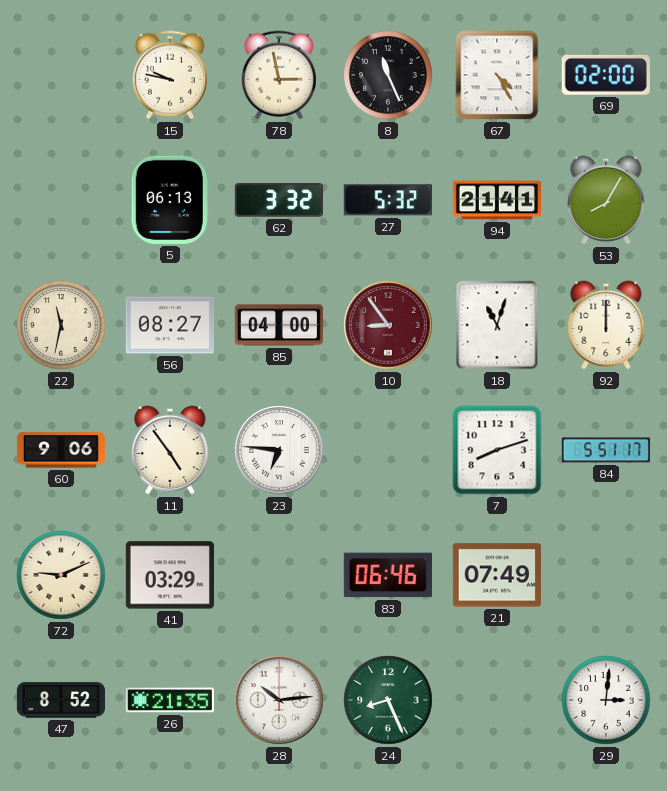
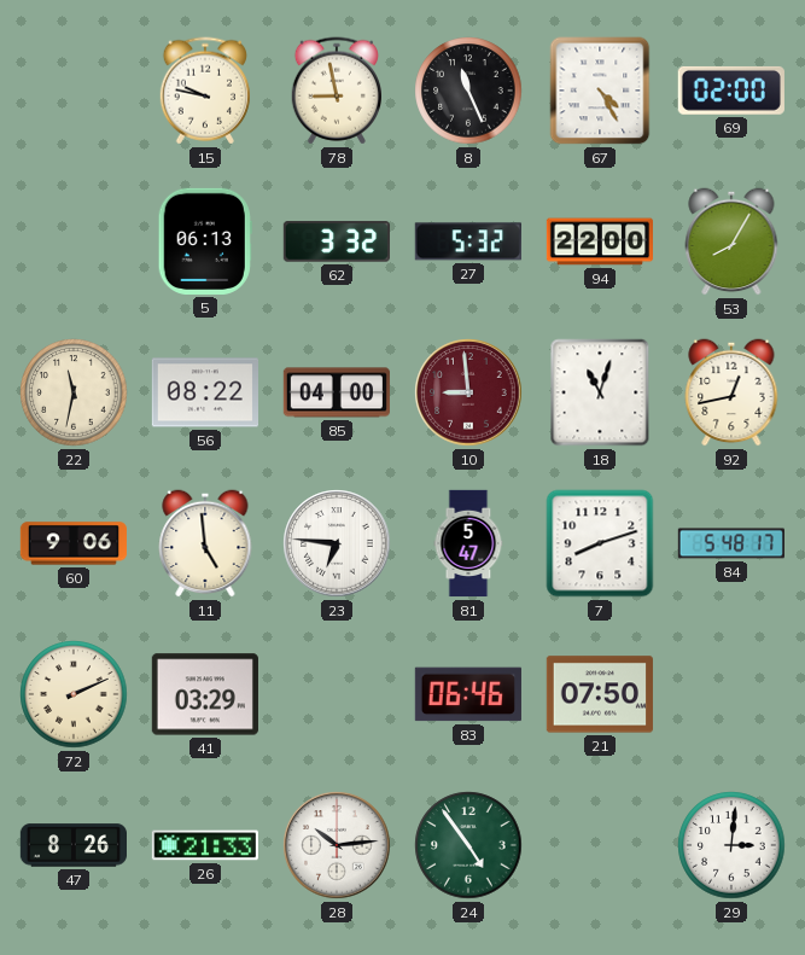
78: 2:58 -> 8:58
94: 21:41 -> 22:00
56: 08:27 -> 08:22
10: 8:54 -> 8:59
92: 12:00 -> 12:43
11: 4:54 -> 4:59
81: none -> 5:47
84: 5:51 -> 5:48
72: 9:11 -> 2:11
21: 07:49 -> 07:50
47: 8:52 -> 8:26
26: 21:35 -> 21:33
24: 8:26 -> 4:54
